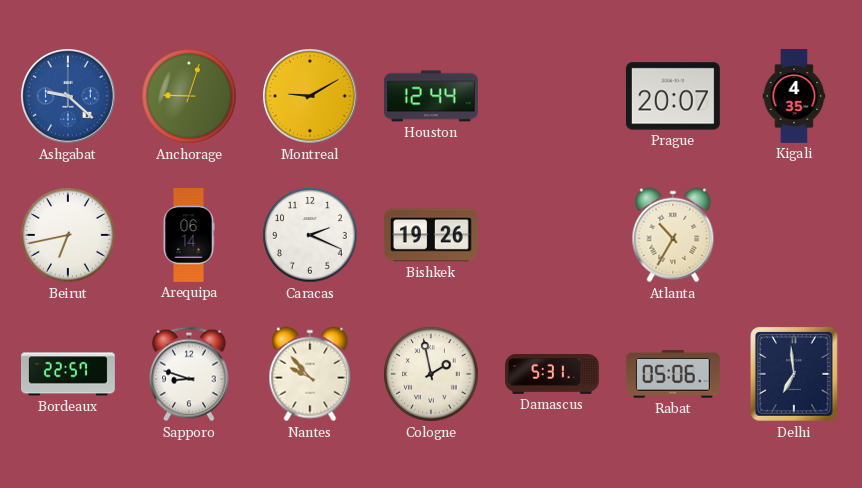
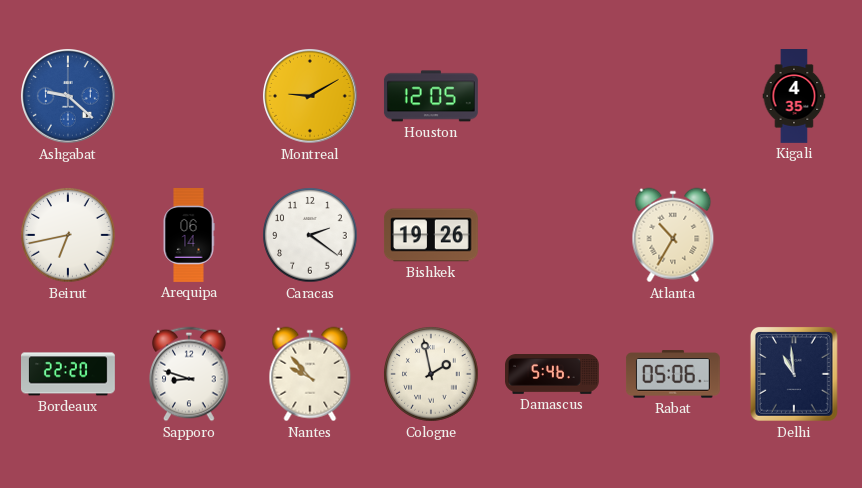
Anchorage: 9:03 -> none
Houston: 12:44 -> 12:05
Prague: 20:07 -> none
Caracas: 2:19 -> 2:21
Bordeaux: 22:57 -> 22:20
Damascus: 5:31 -> 5:46
Delhi: 6:59 -> 10:59
